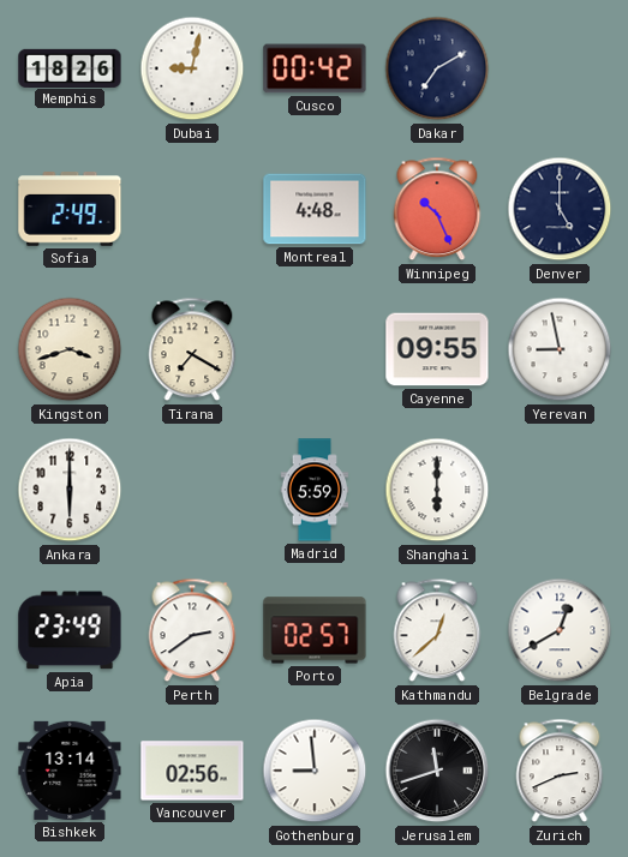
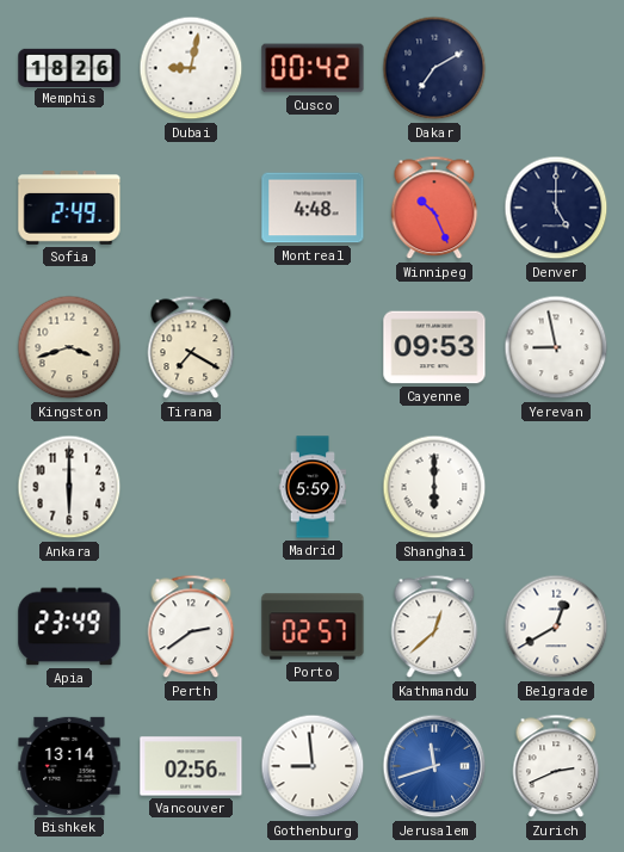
Cayenne: 09:55 -> 09:53
Jerusalem dial: black -> blue
